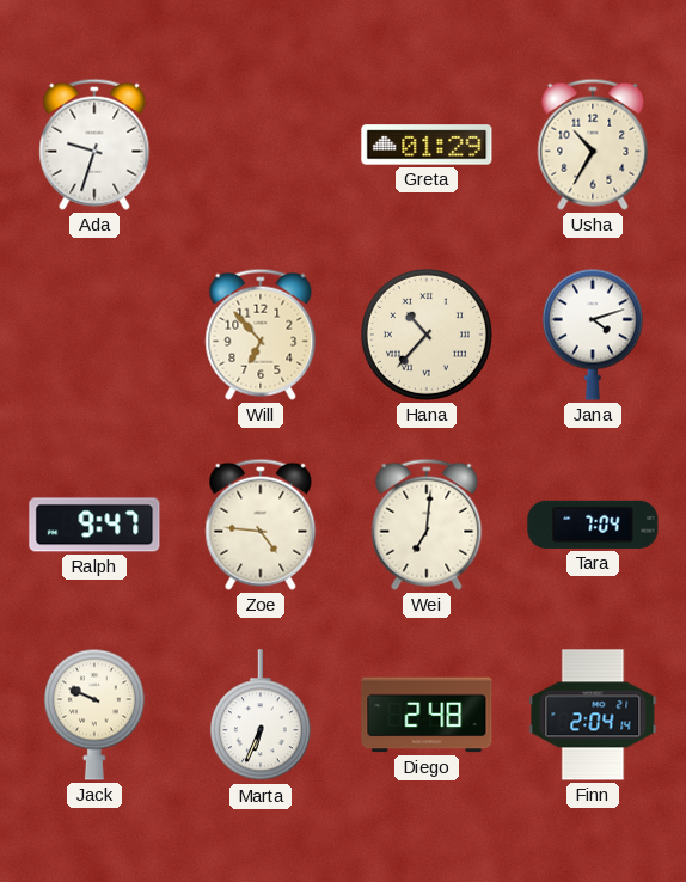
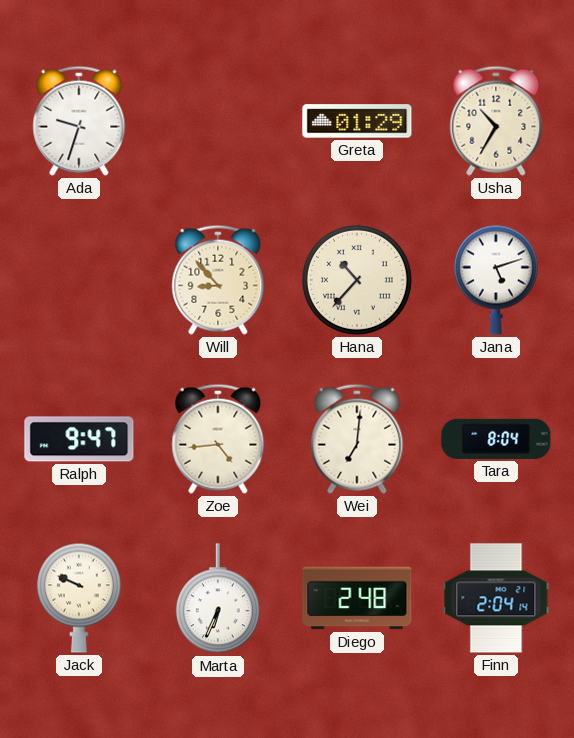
Will: 6:53 -> 8:53
Jana: 4:12 -> 5:12
Zoe: 4:46 -> 4:44
Tara: 7:04 -> 8:04
